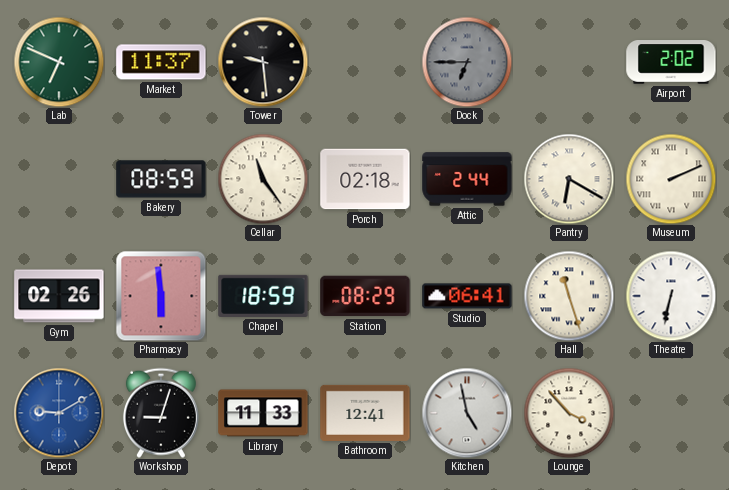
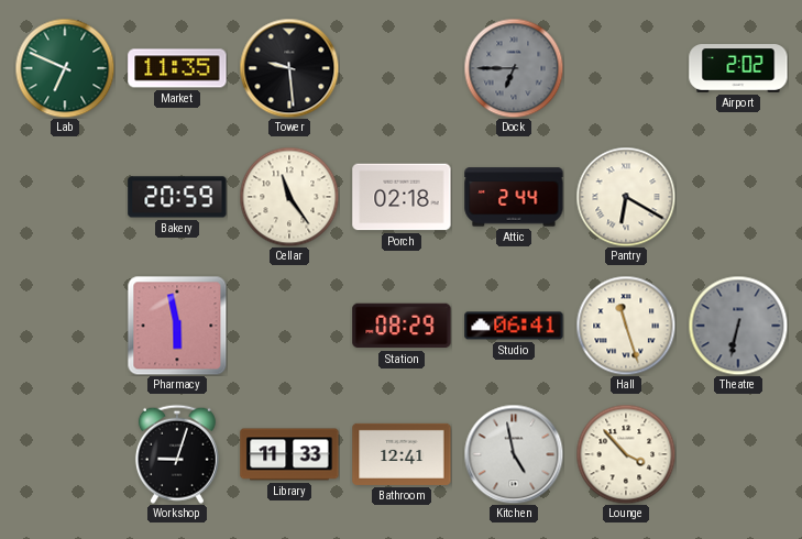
Market: 11:37 -> 11:35
Bakery: 08:59 -> 20:59
Museum: 2:11 -> none
Gym: 02:26 -> none
Pharmacy: 5:59 -> 5:58
Chapel: 18:59 -> none
Theatre dial: white -> grey
Depot: 9:10 -> none
